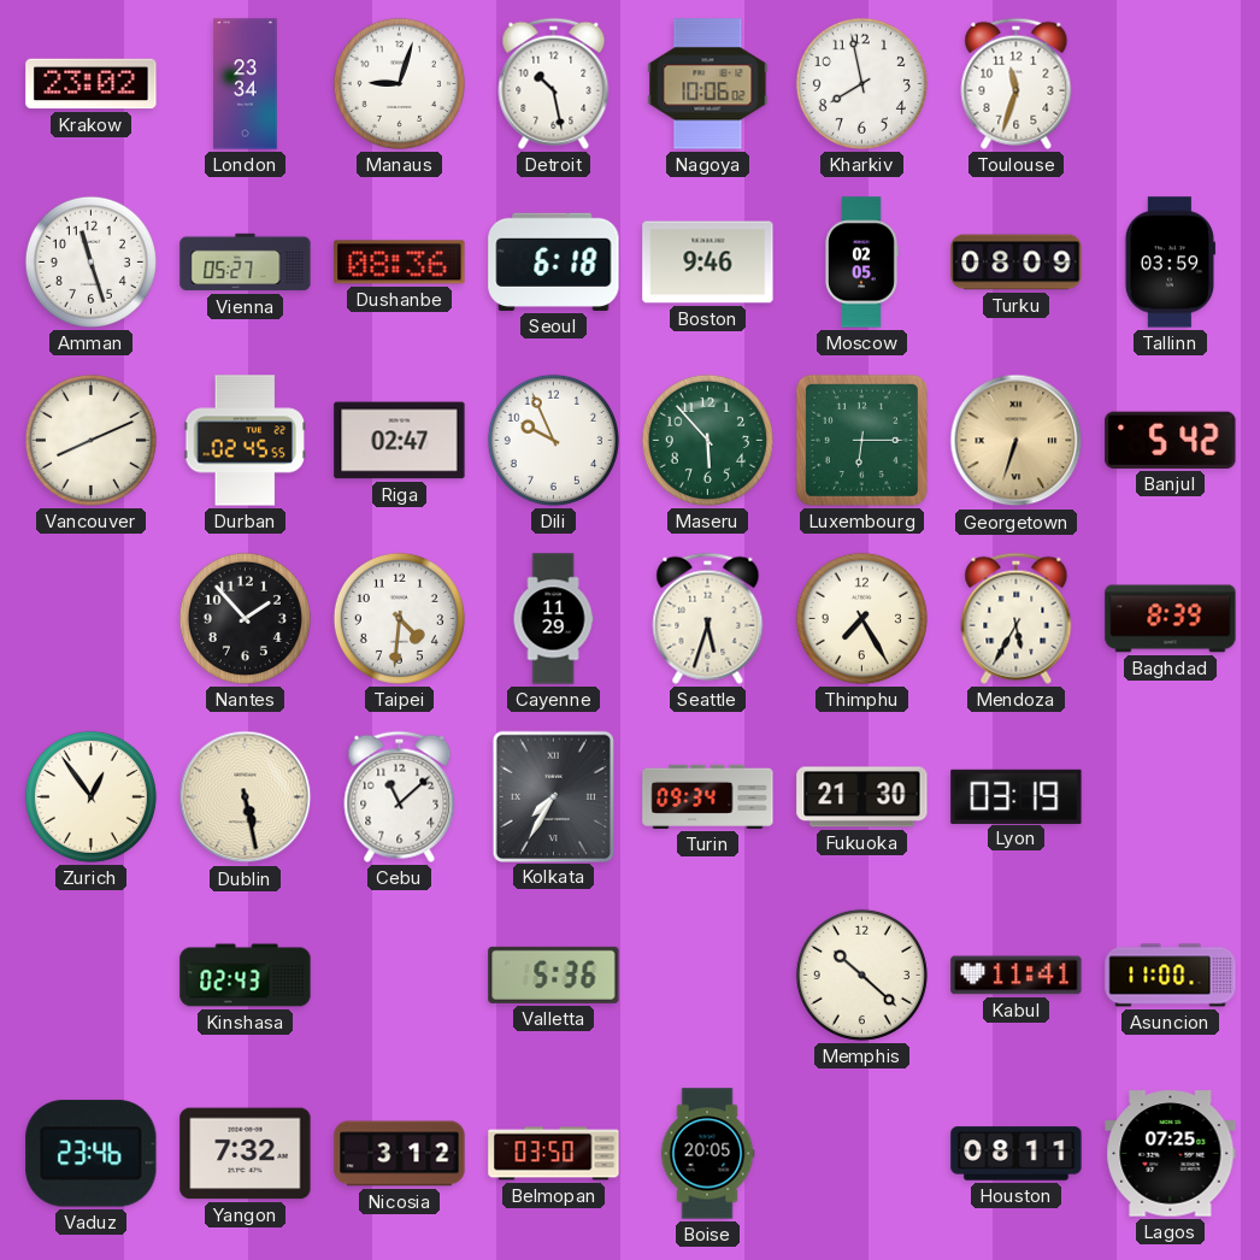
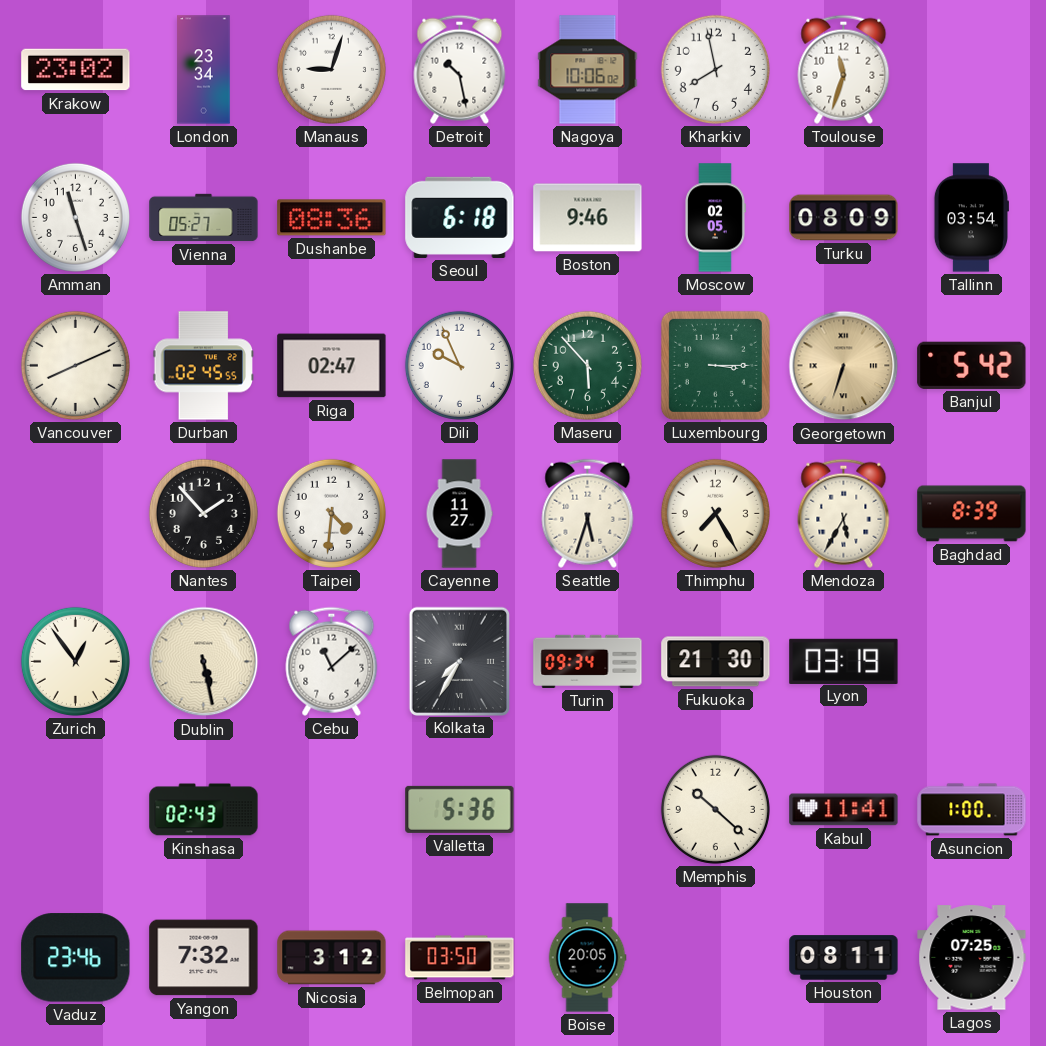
Tallinn: 03:59 -> 03:54
Luxembourg: 6:15 -> 3:15
Cayenne: 11:29 -> 11:27
Asuncion: 11:00 -> 1:00
